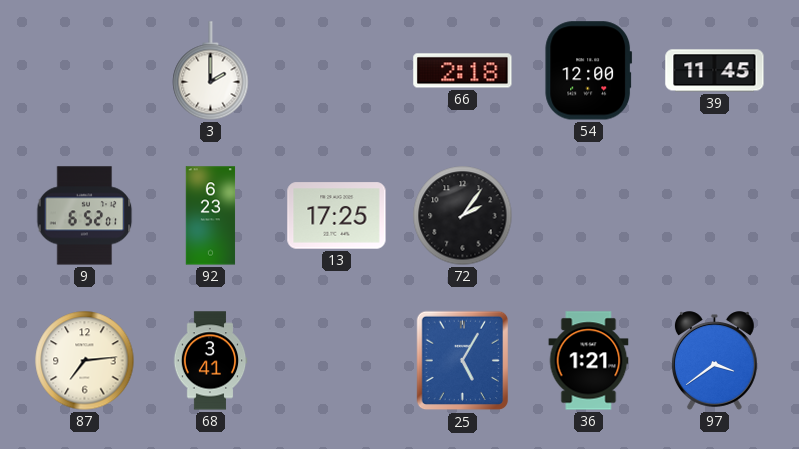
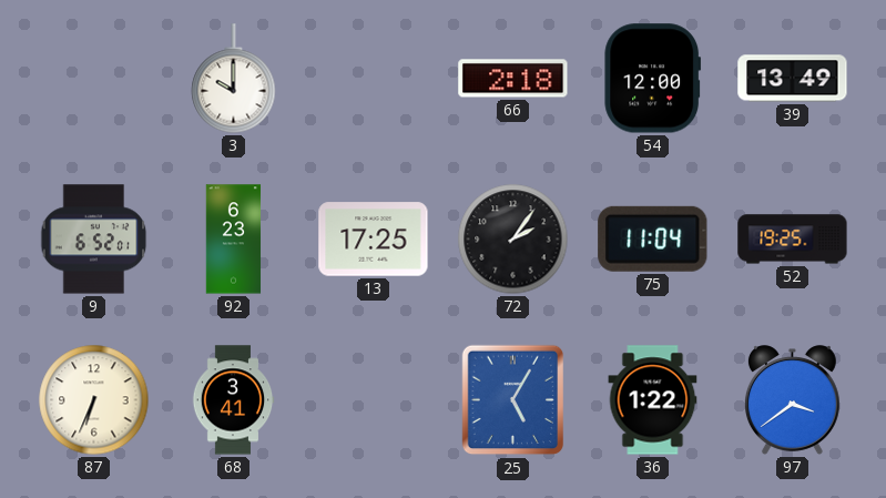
3: 2:00 -> 10:00
39: 11:45 -> 13:49
75: none -> 11:04
52: none -> 19:25
87: 7:14 -> 6:34
36: 1:21 -> 1:22
